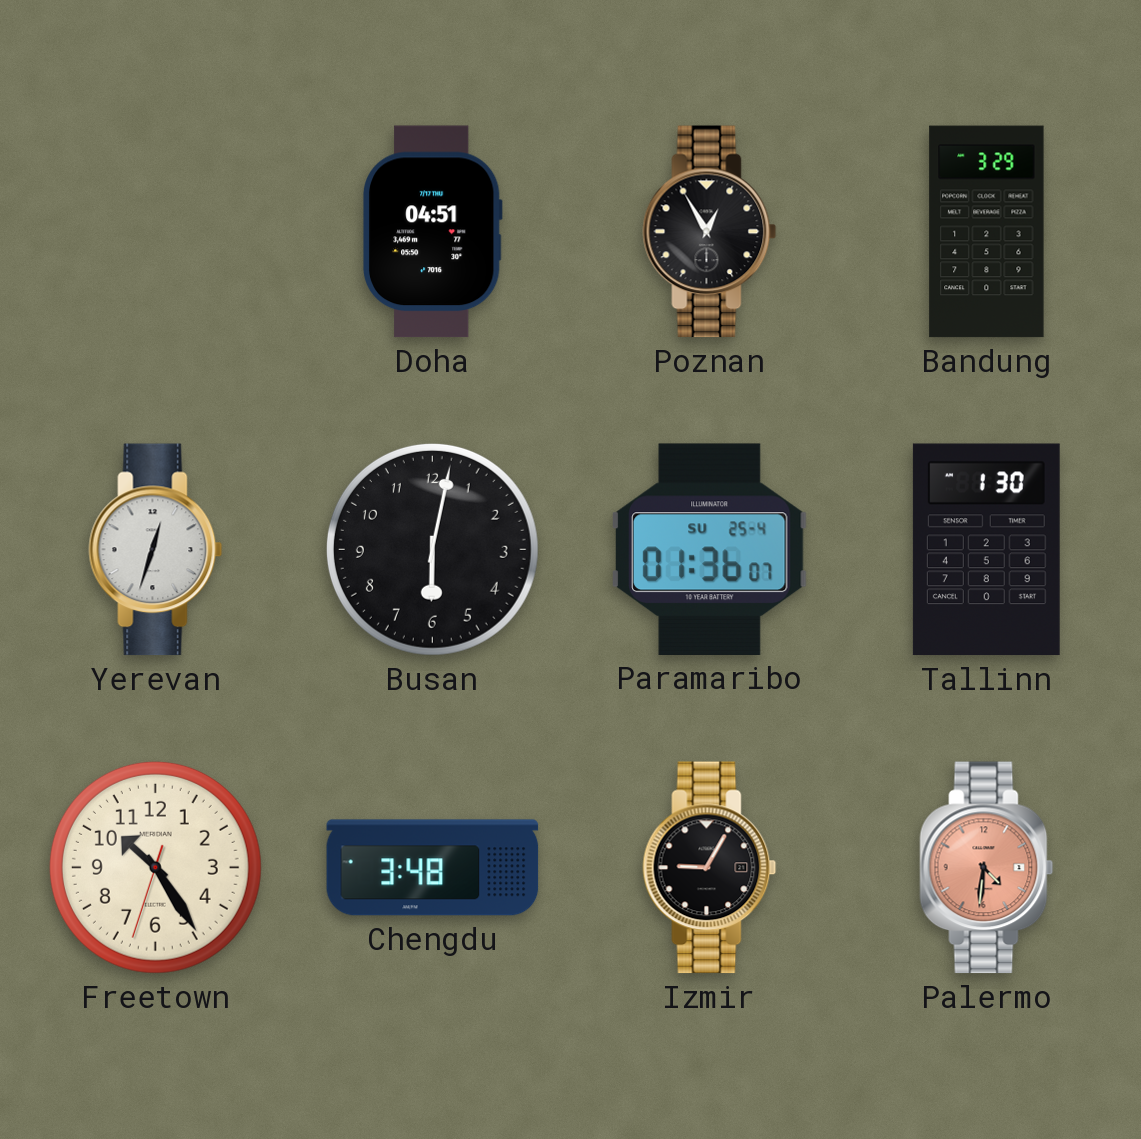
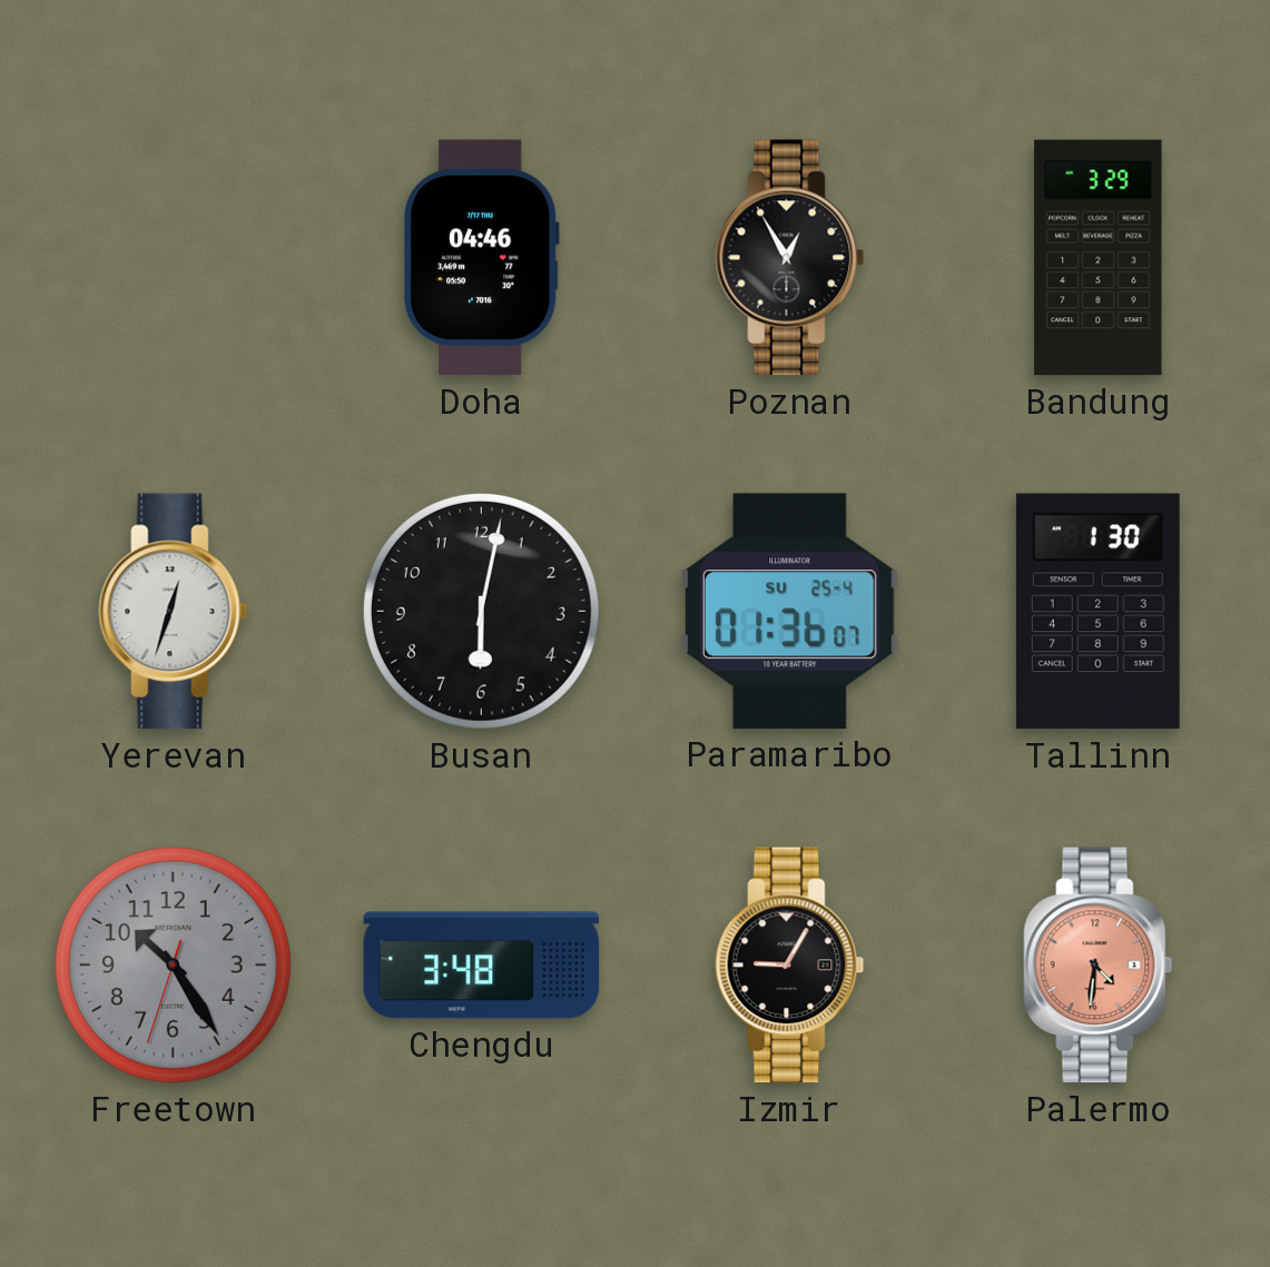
Doha: 04:51 -> 04:46
Freetown dial: cream -> grey
